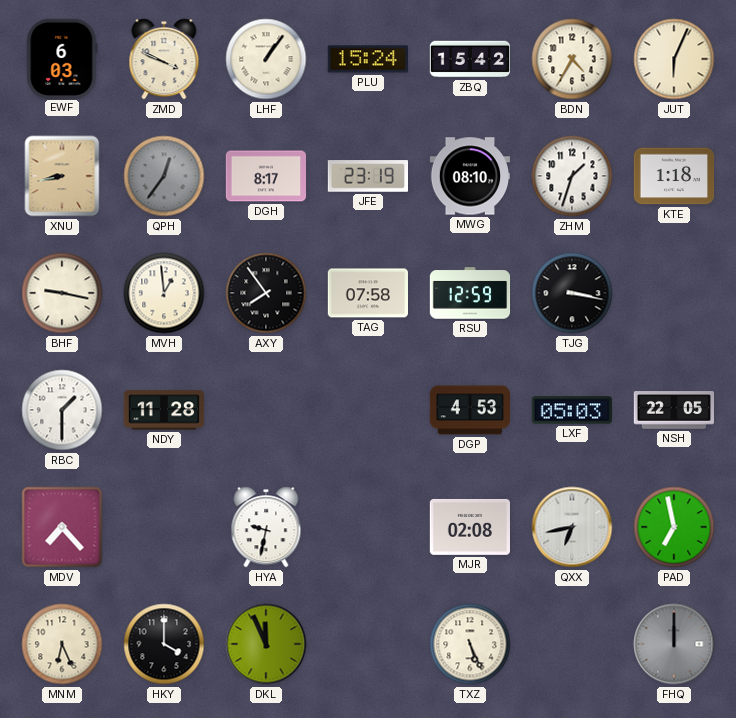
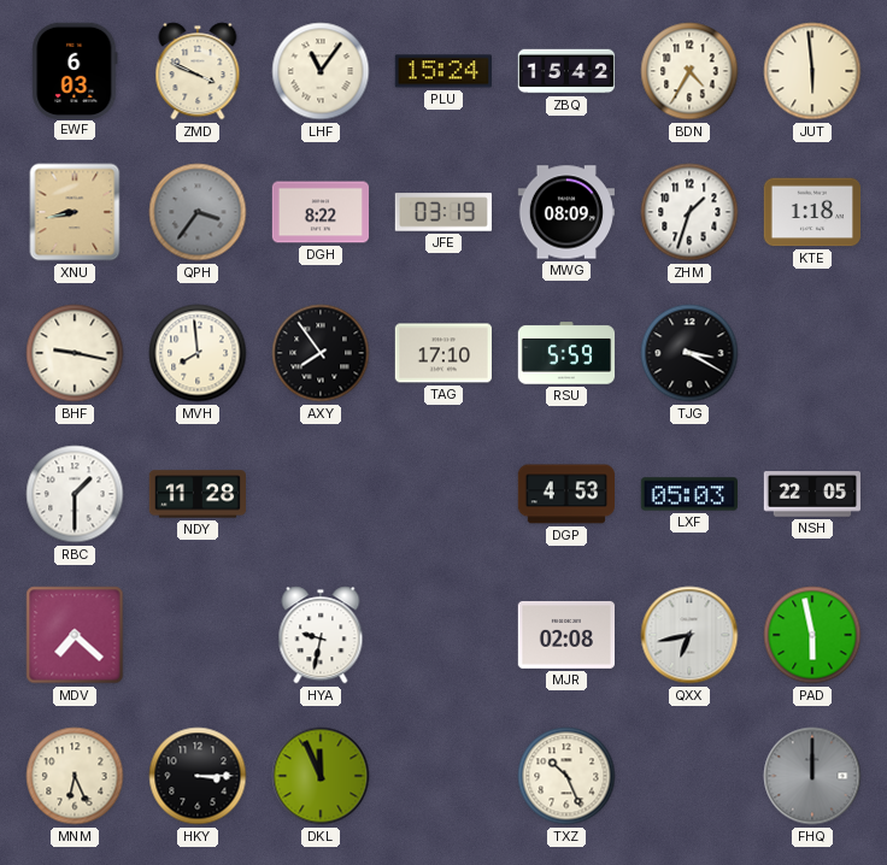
LHF: 1:06 -> 11:06
JUT: 6:04 -> 5:59
QPH: 12:36 -> 3:36
DGH: 8:17 -> 8:22
JFE: 23:19 -> 03:19
MWG: 08:10 -> 08:09
MVH: 12:59 -> 7:59
TAG: 07:58 -> 17:10
RSU: 12:59 -> 5:59
TJG: 3:17 -> 3:20
MDV: 7:23 -> 7:22
PAD: 6:58 -> 5:58
HKY: 4:00 -> 3:15
TXZ: 5:26 -> 10:26
